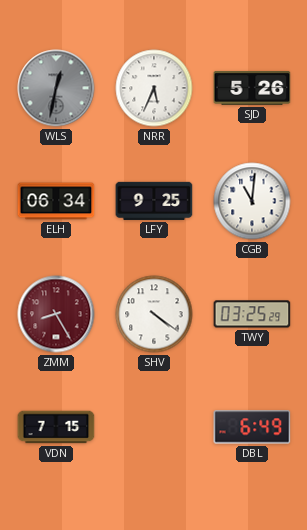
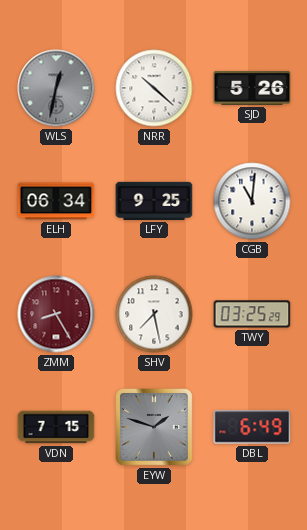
NRR: 5:34 -> 10:22
SHV: 4:21 -> 7:28
EYW: none -> 1:48
